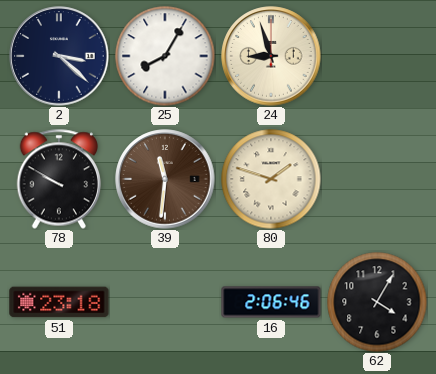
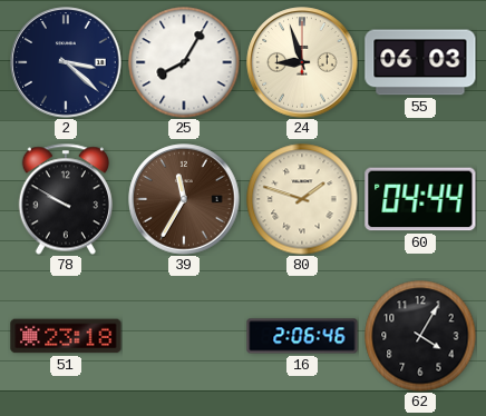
55: none -> 06:03
39: 11:31 -> 11:35
60: none -> 04:44
